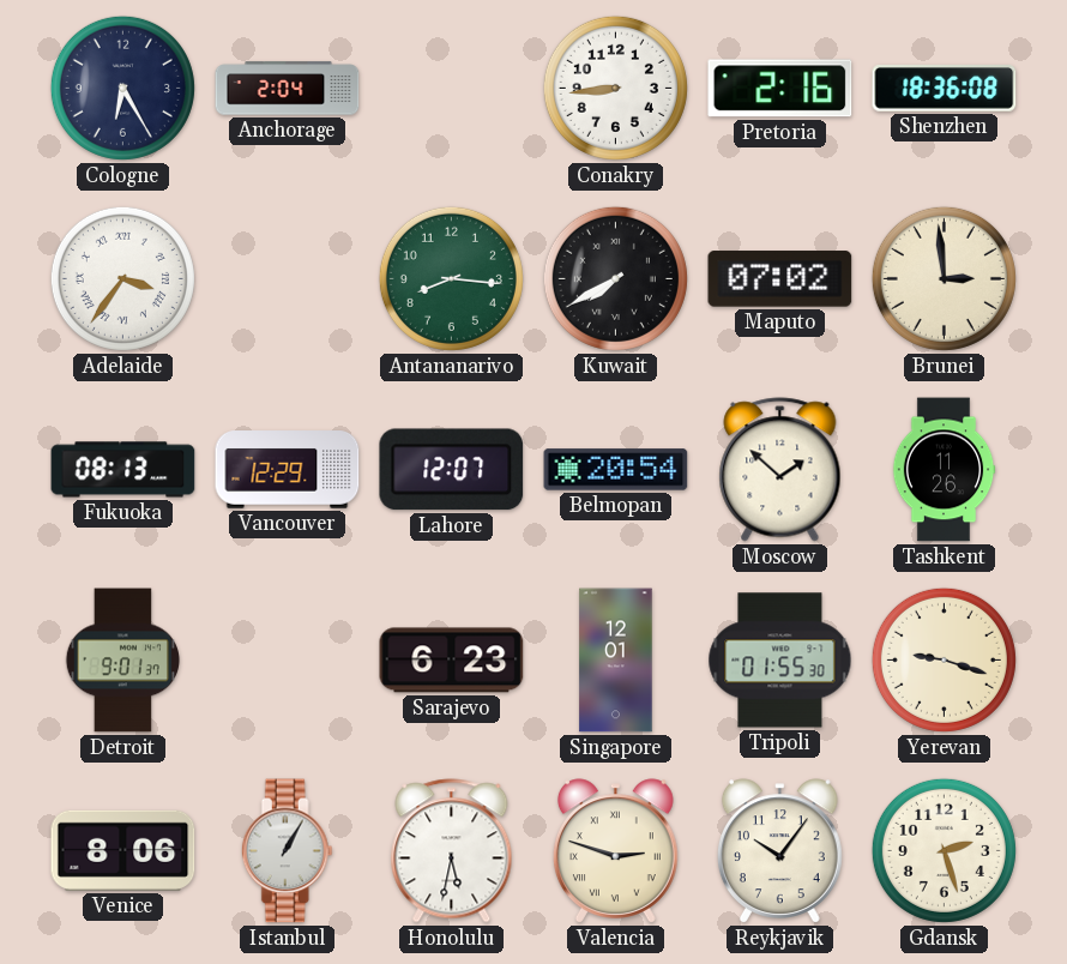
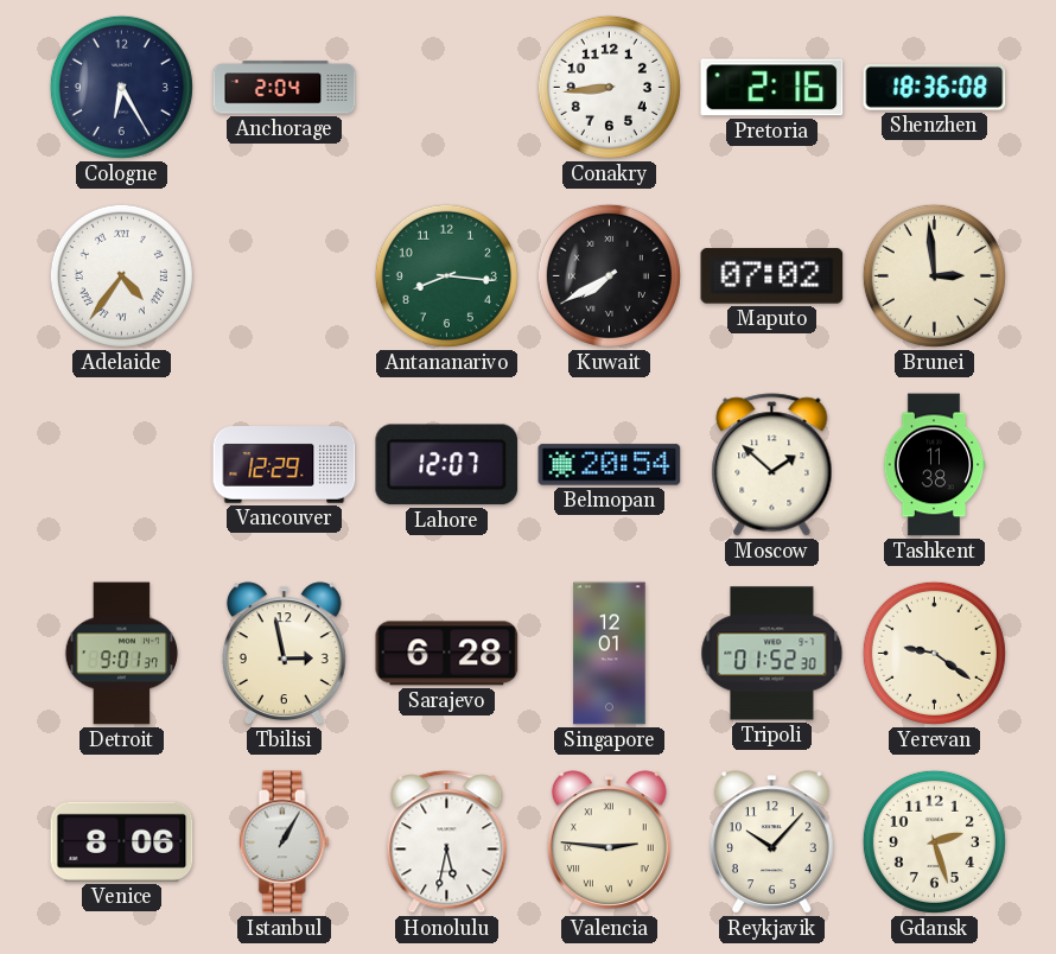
Adelaide: 3:36 -> 4:36
Fukuoka: 08:13 -> none
Tashkent: 11:26 -> 11:38
Tbilisi: none -> 2:58
Sarajevo: 6:23 -> 6:28
Tripoli: 01:55 -> 01:52
Yerevan: 9:18 -> 9:21
Valencia: 2:48 -> 2:46
Reykjavik: 10:06 -> 10:07
